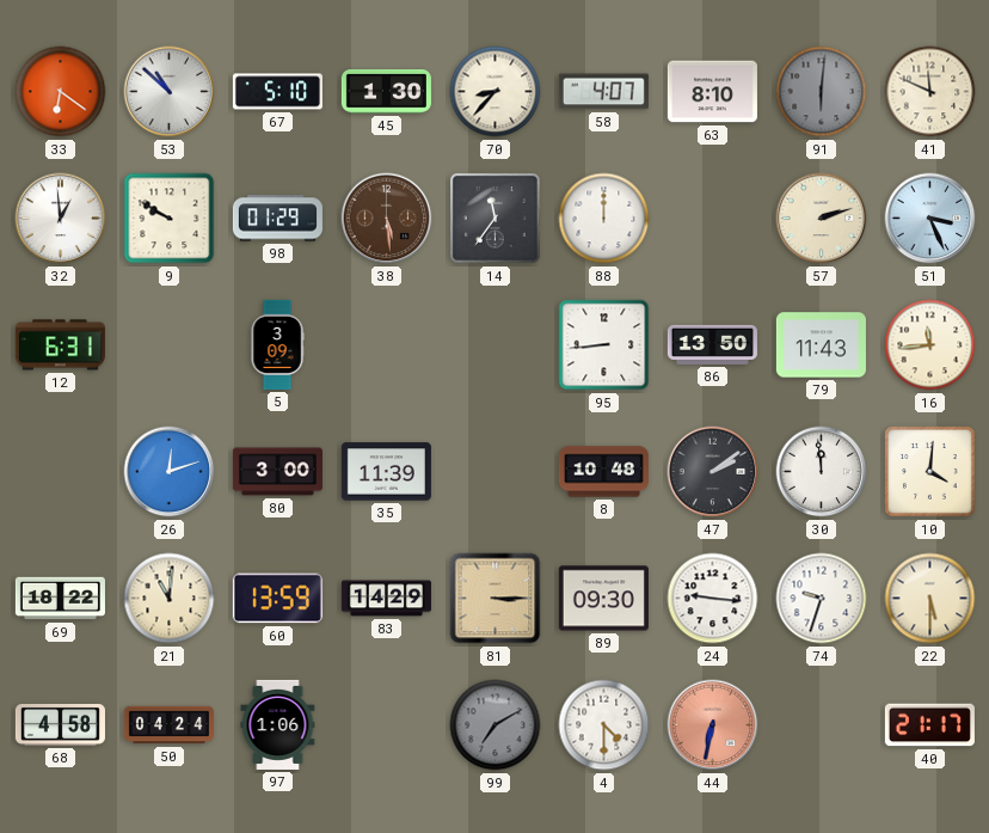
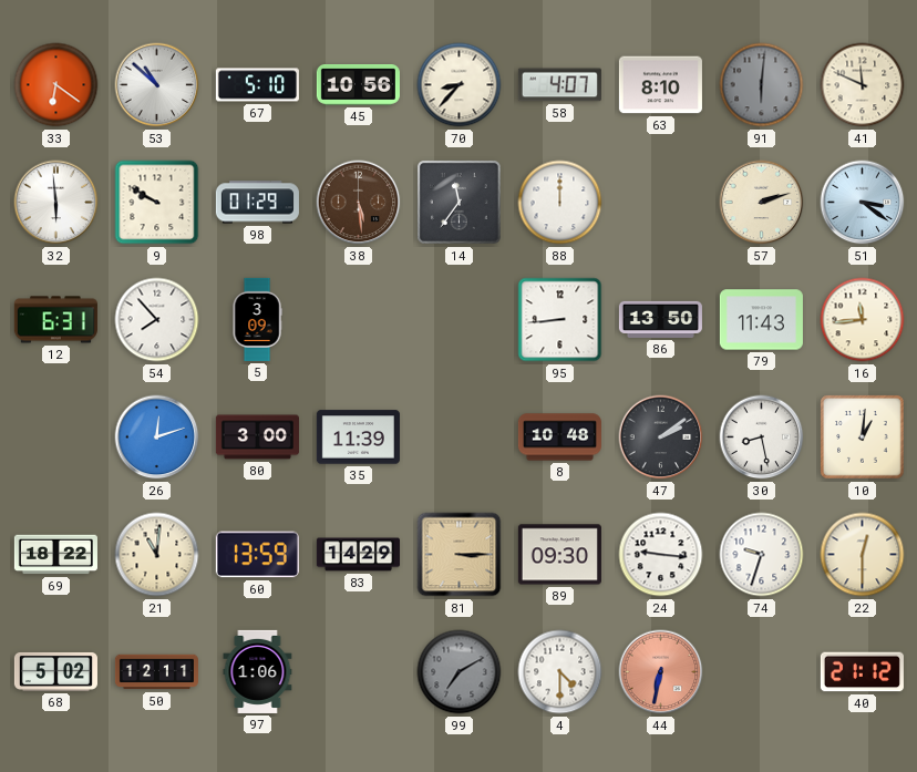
45: 1:30 -> 10:56
32: 12:59 -> 5:59
51: 3:26 -> 3:21
54: none -> 7:53
30: 11:59 -> 8:28
10: 4:01 -> 1:01
22: 5:30 -> 12:30
68: 4:58 -> 5:02
50: 04:24 -> 12:11
40: 21:17 -> 21:12
